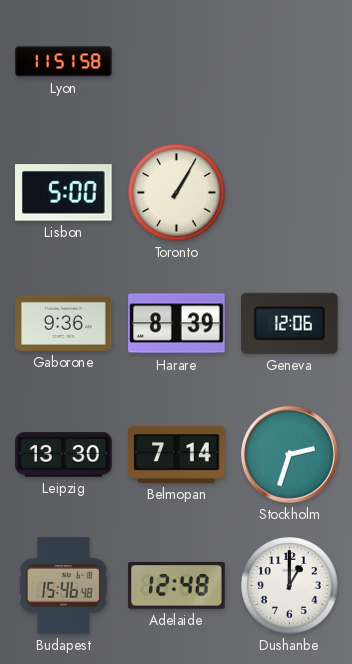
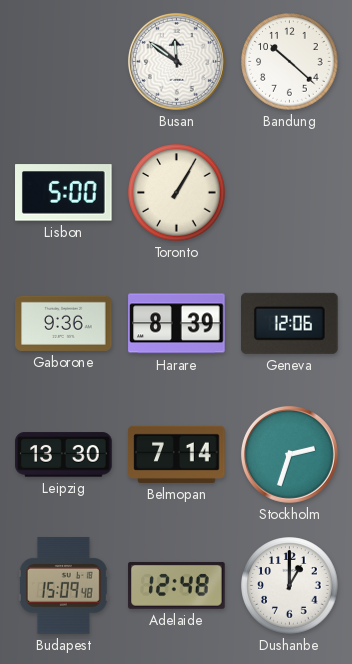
Lyon: 11:51 -> none
Busan: none -> 11:51
Bandung: none -> 10:22
Budapest: 15:46 -> 15:09
